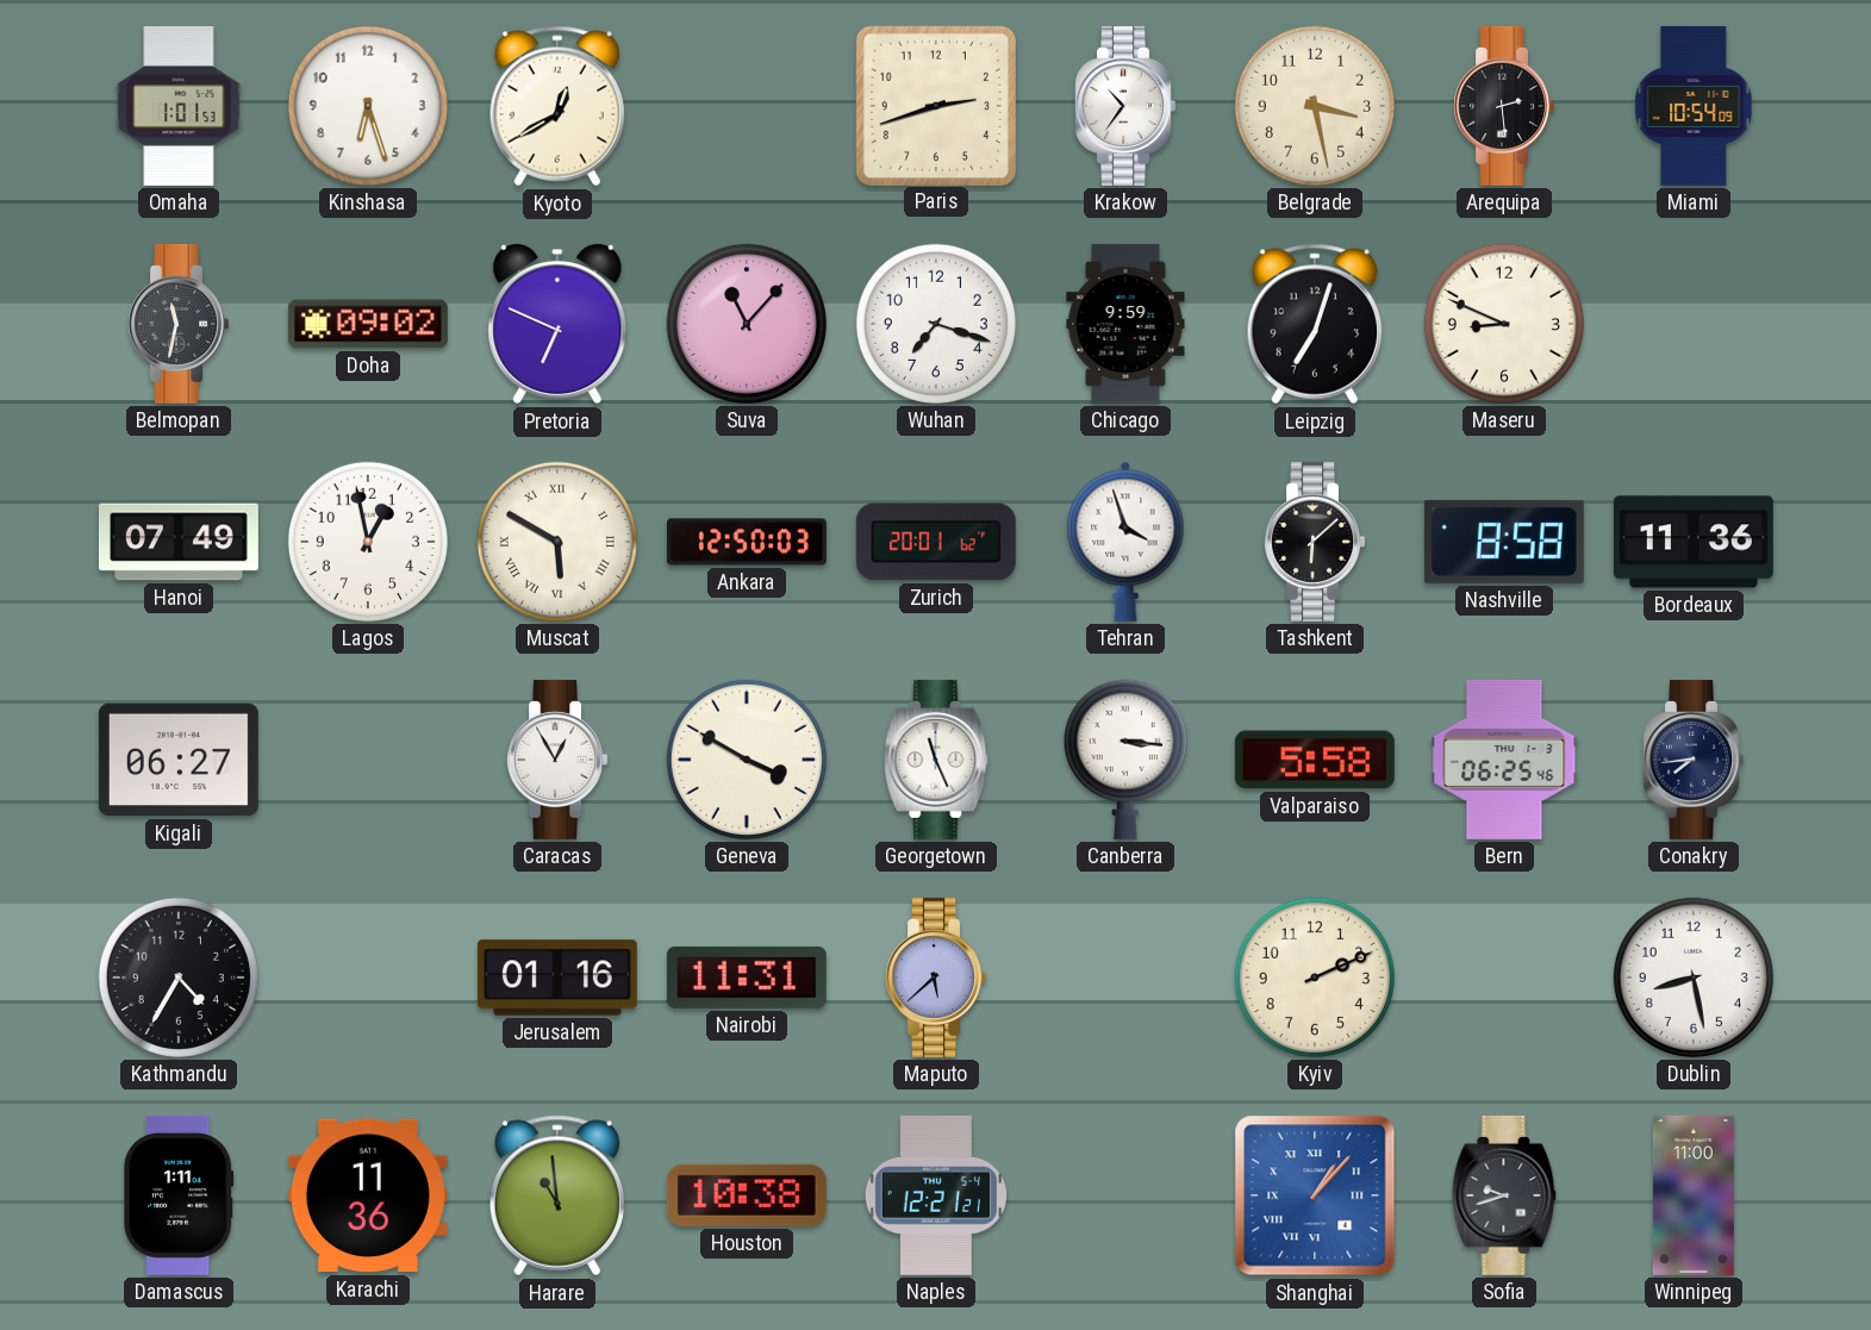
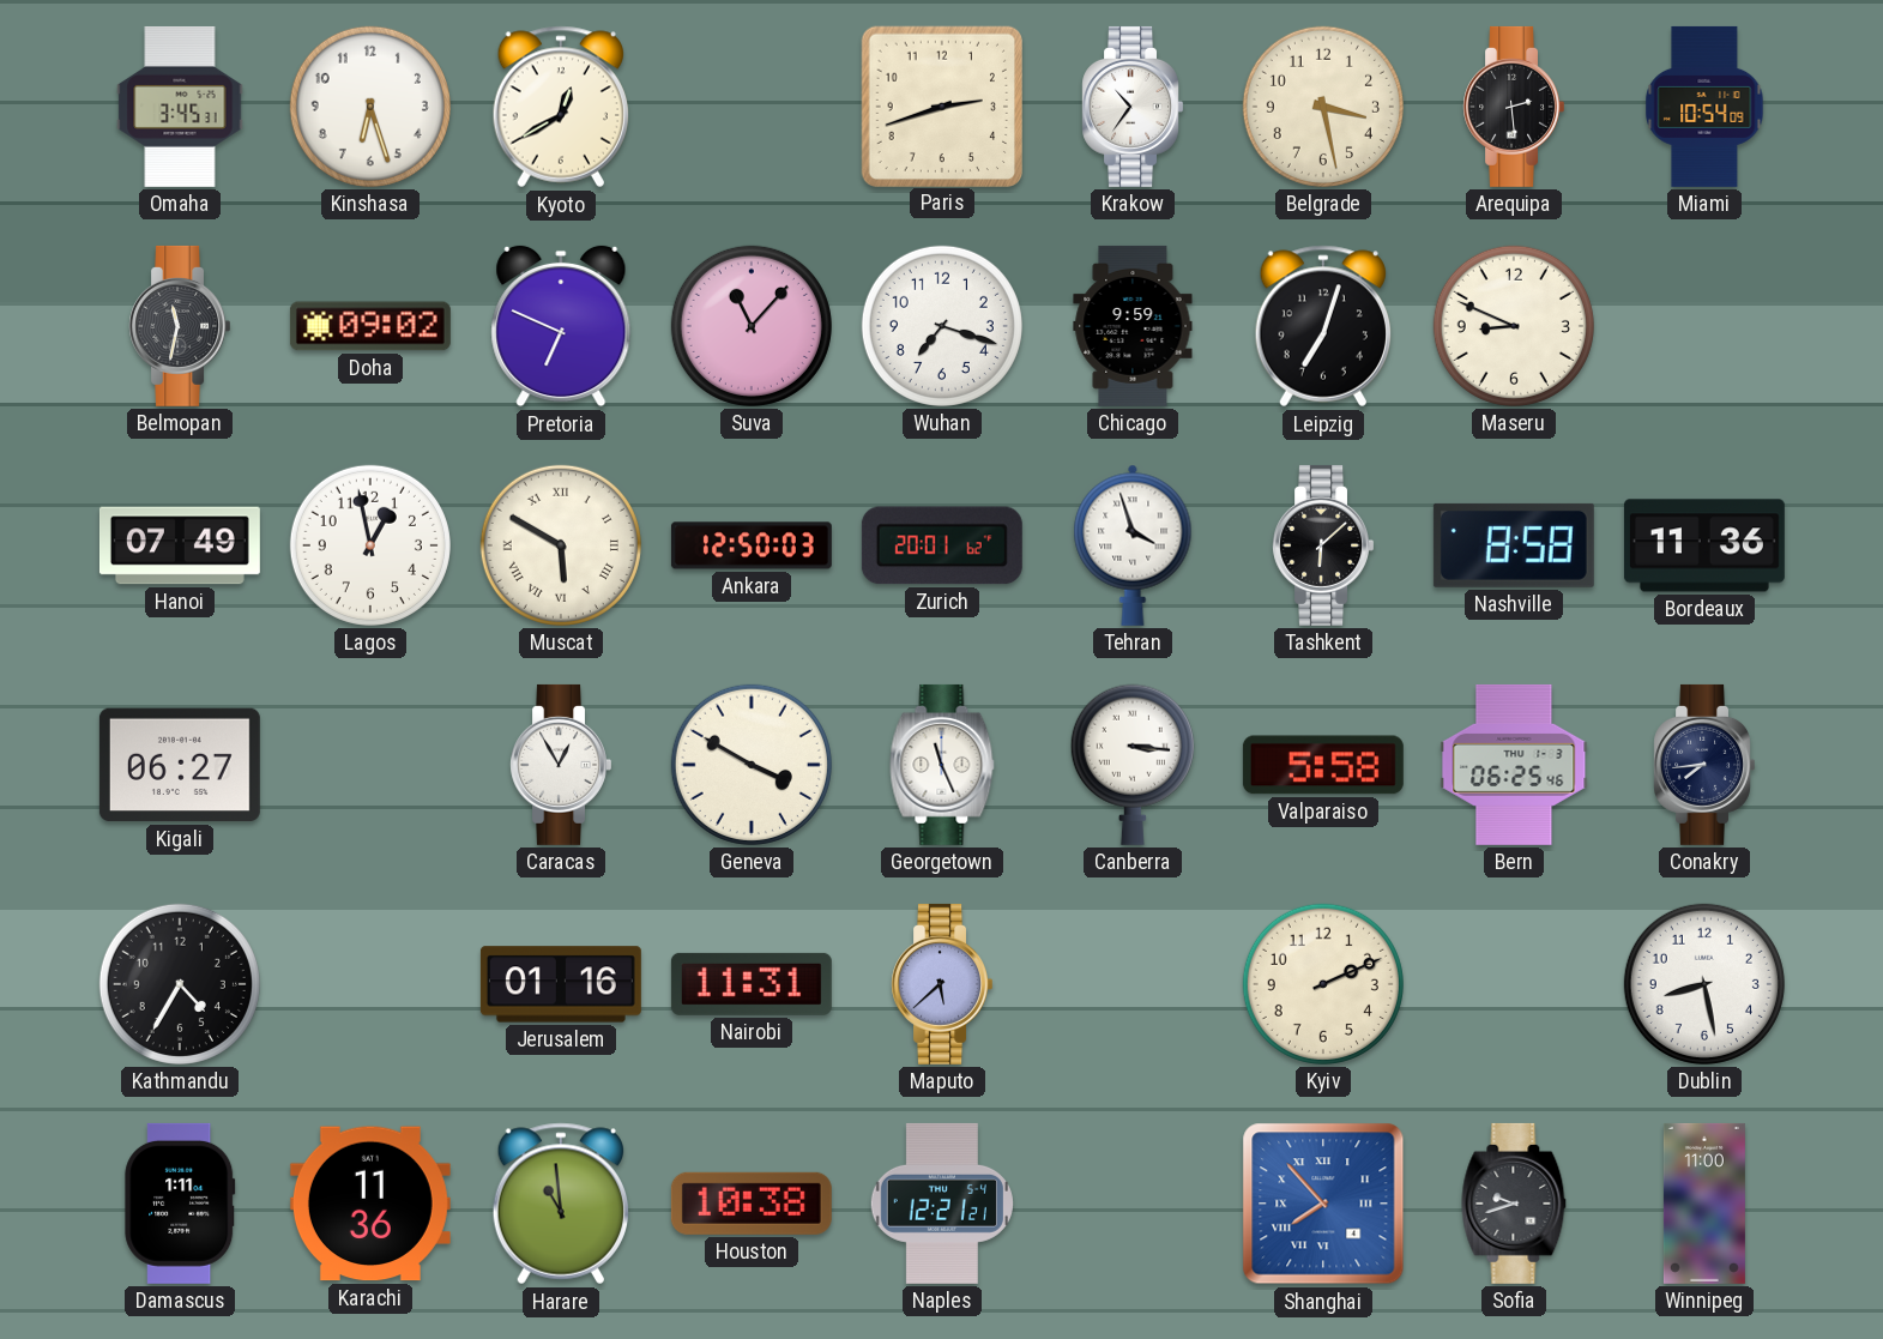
Omaha: 1:01 -> 3:45
Shanghai: 1:07 -> 7:53
